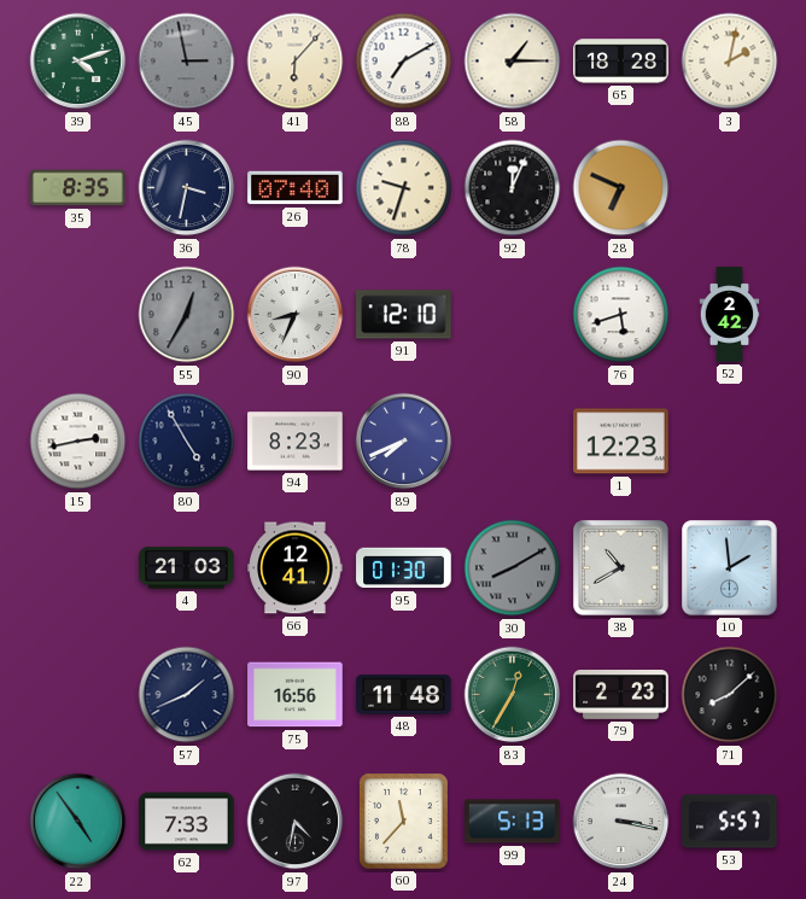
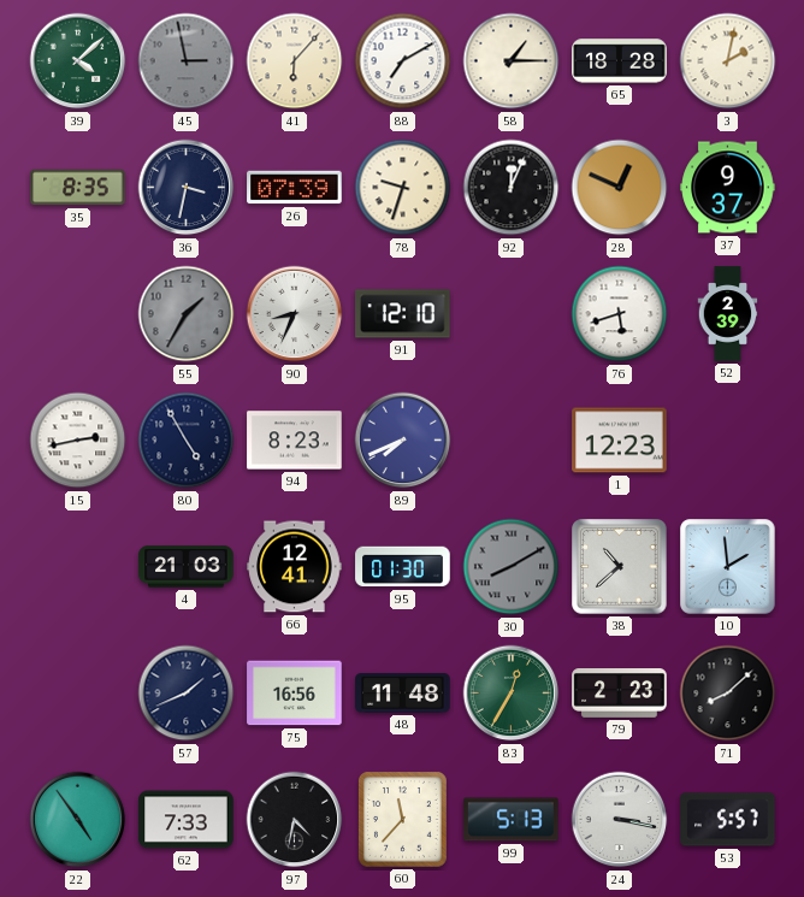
39: 4:12 -> 4:08
26: 07:40 -> 07:39
28: 6:49 -> 12:49
37: none -> 9:37
55: 12:35 -> 1:35
52: 2:42 -> 2:39
38: 10:40 -> 10:38
